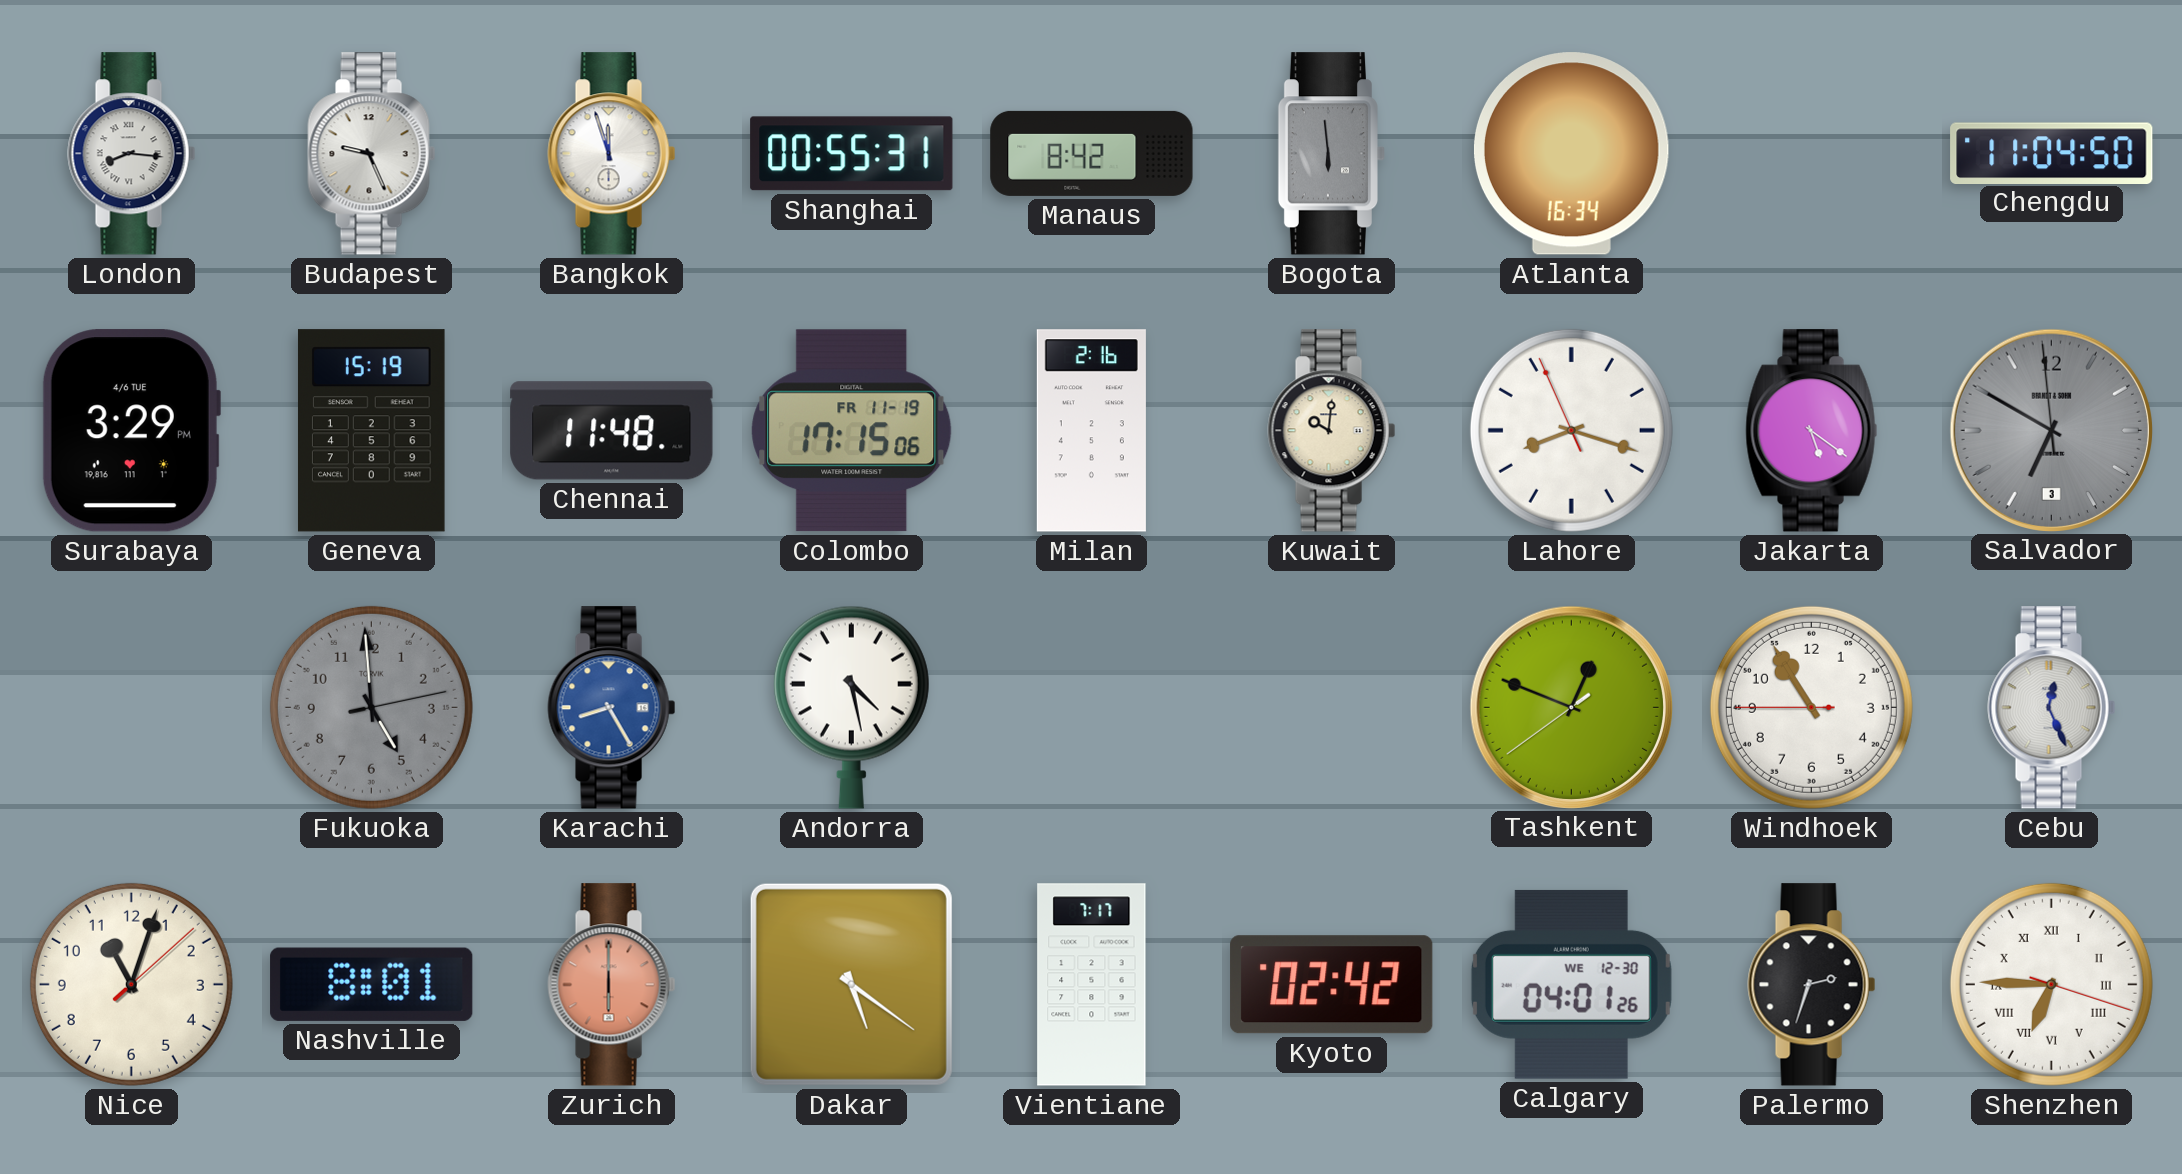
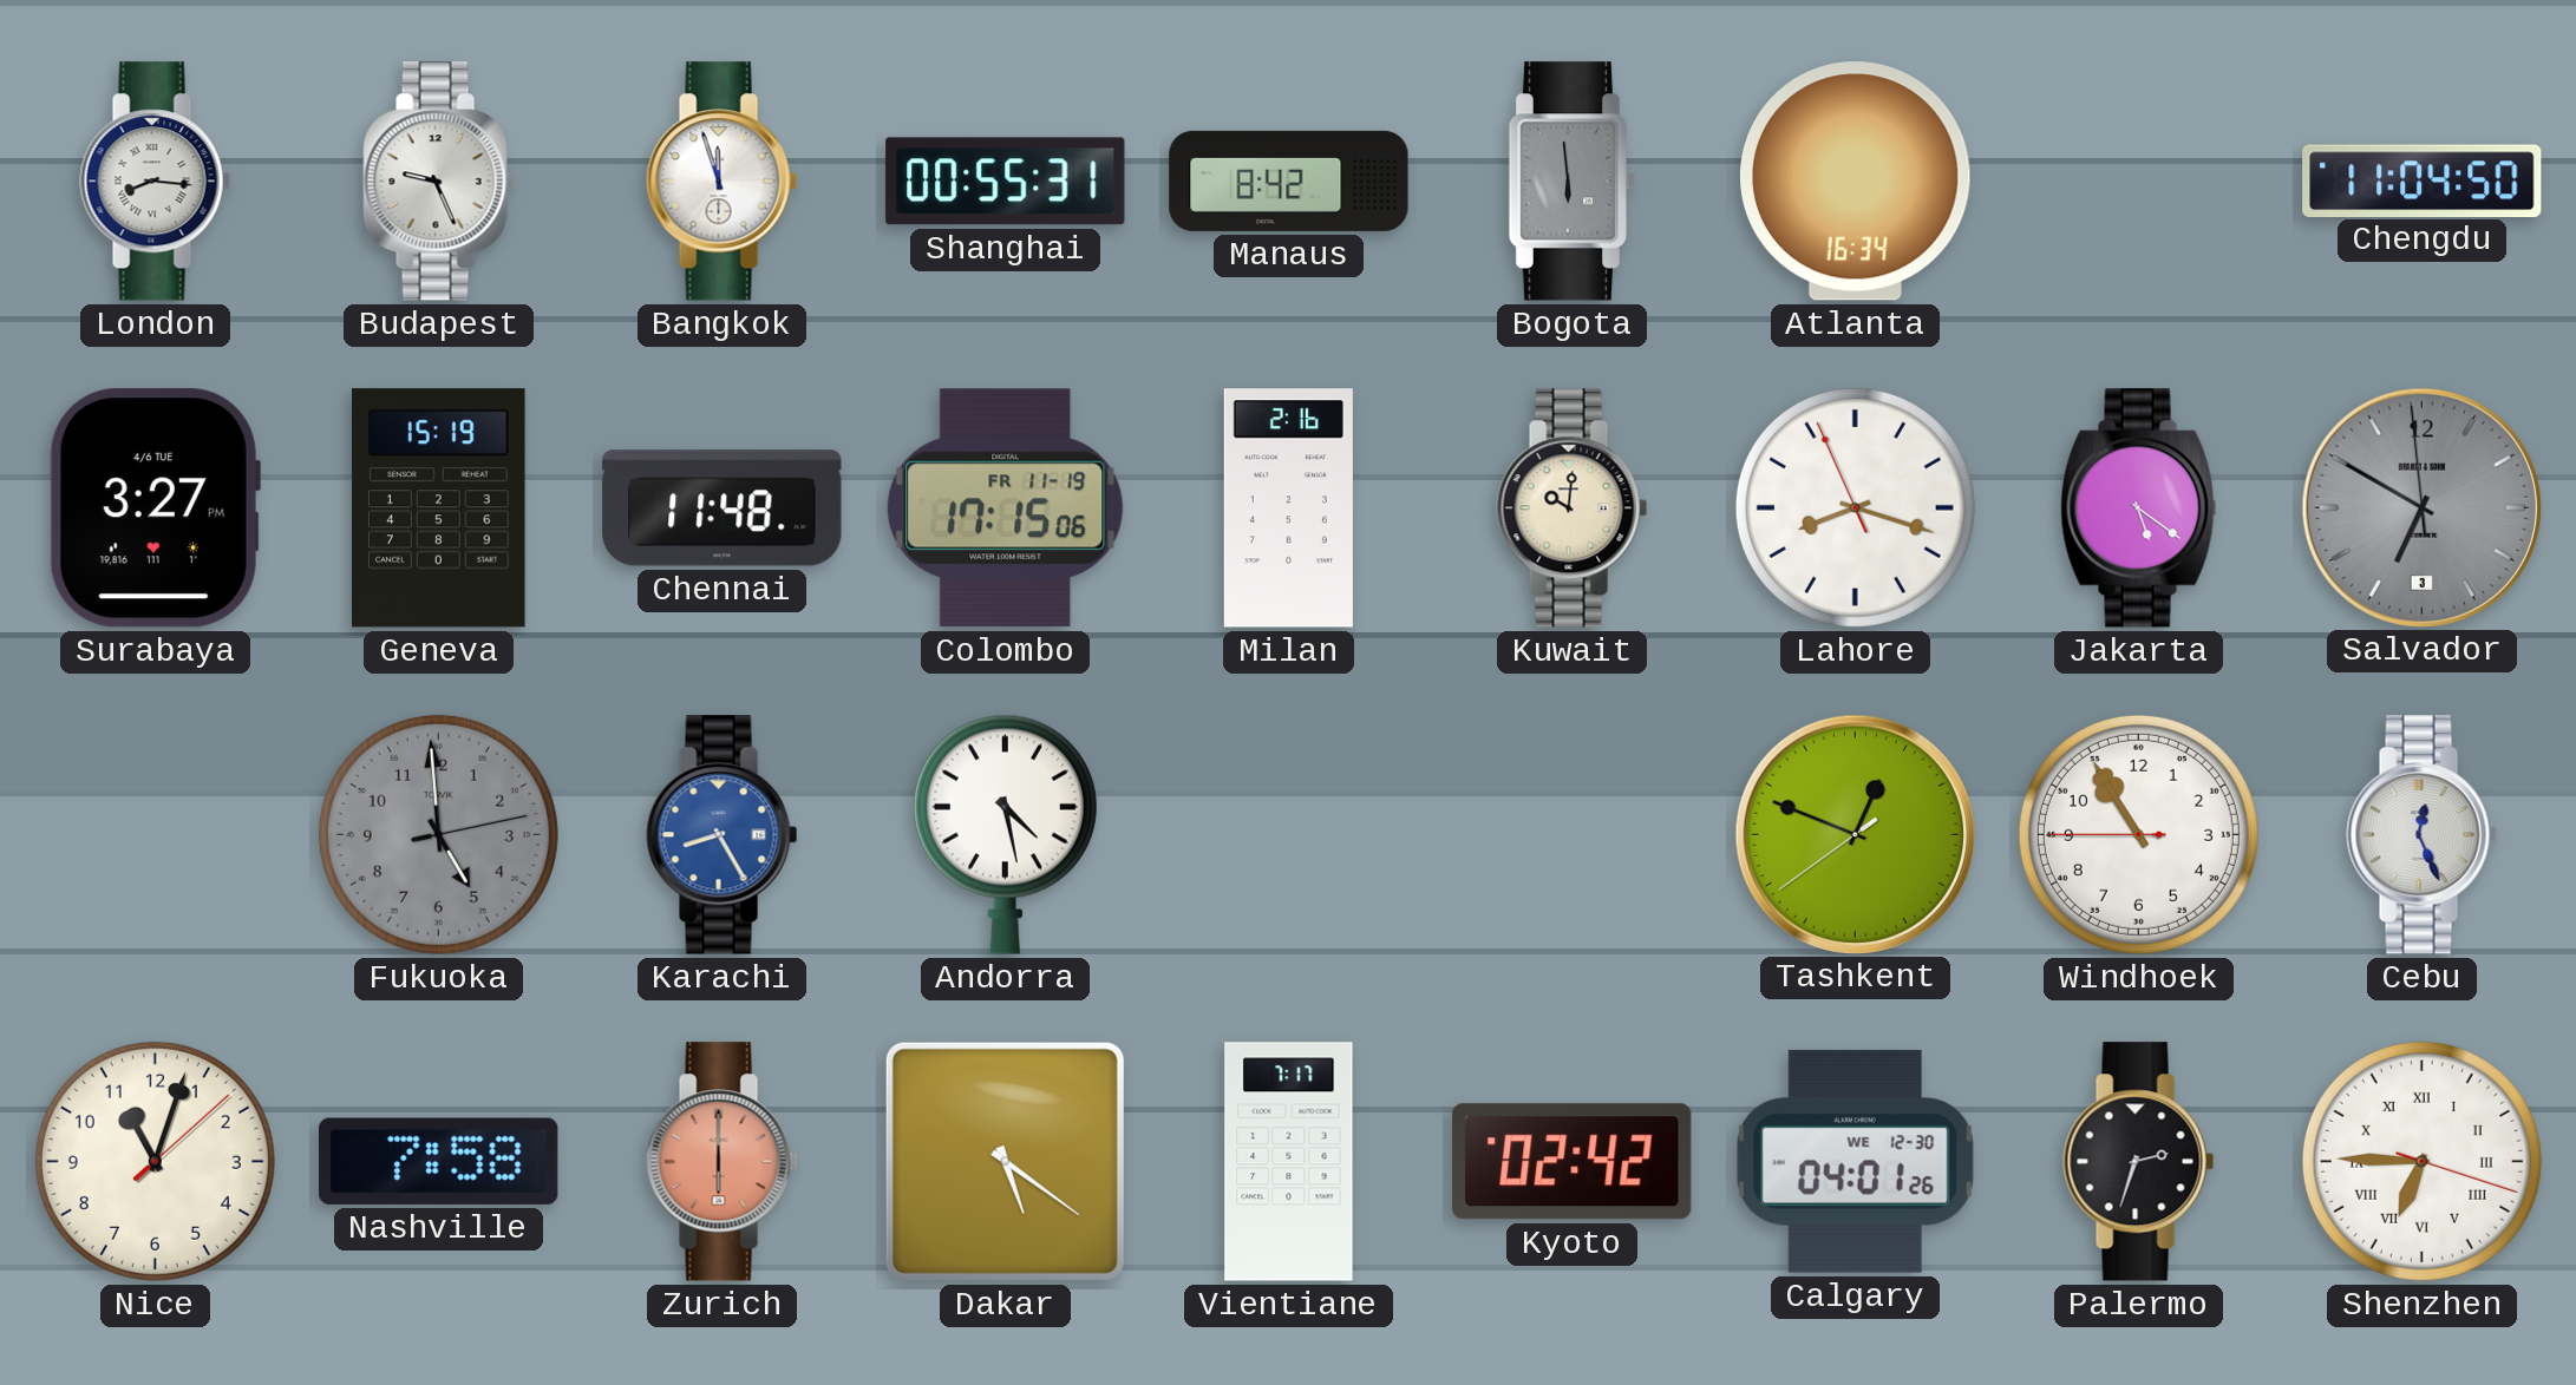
Surabaya: 3:29 -> 3:27
Nashville: 8:01 -> 7:58
